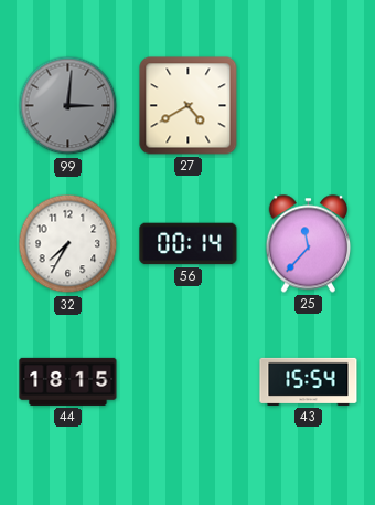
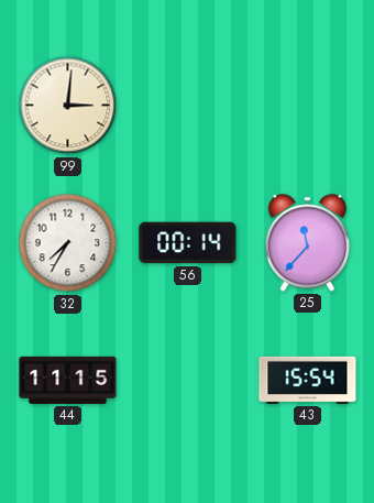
99 dial: grey -> cream
27: 4:40 -> none
44: 18:15 -> 11:15
